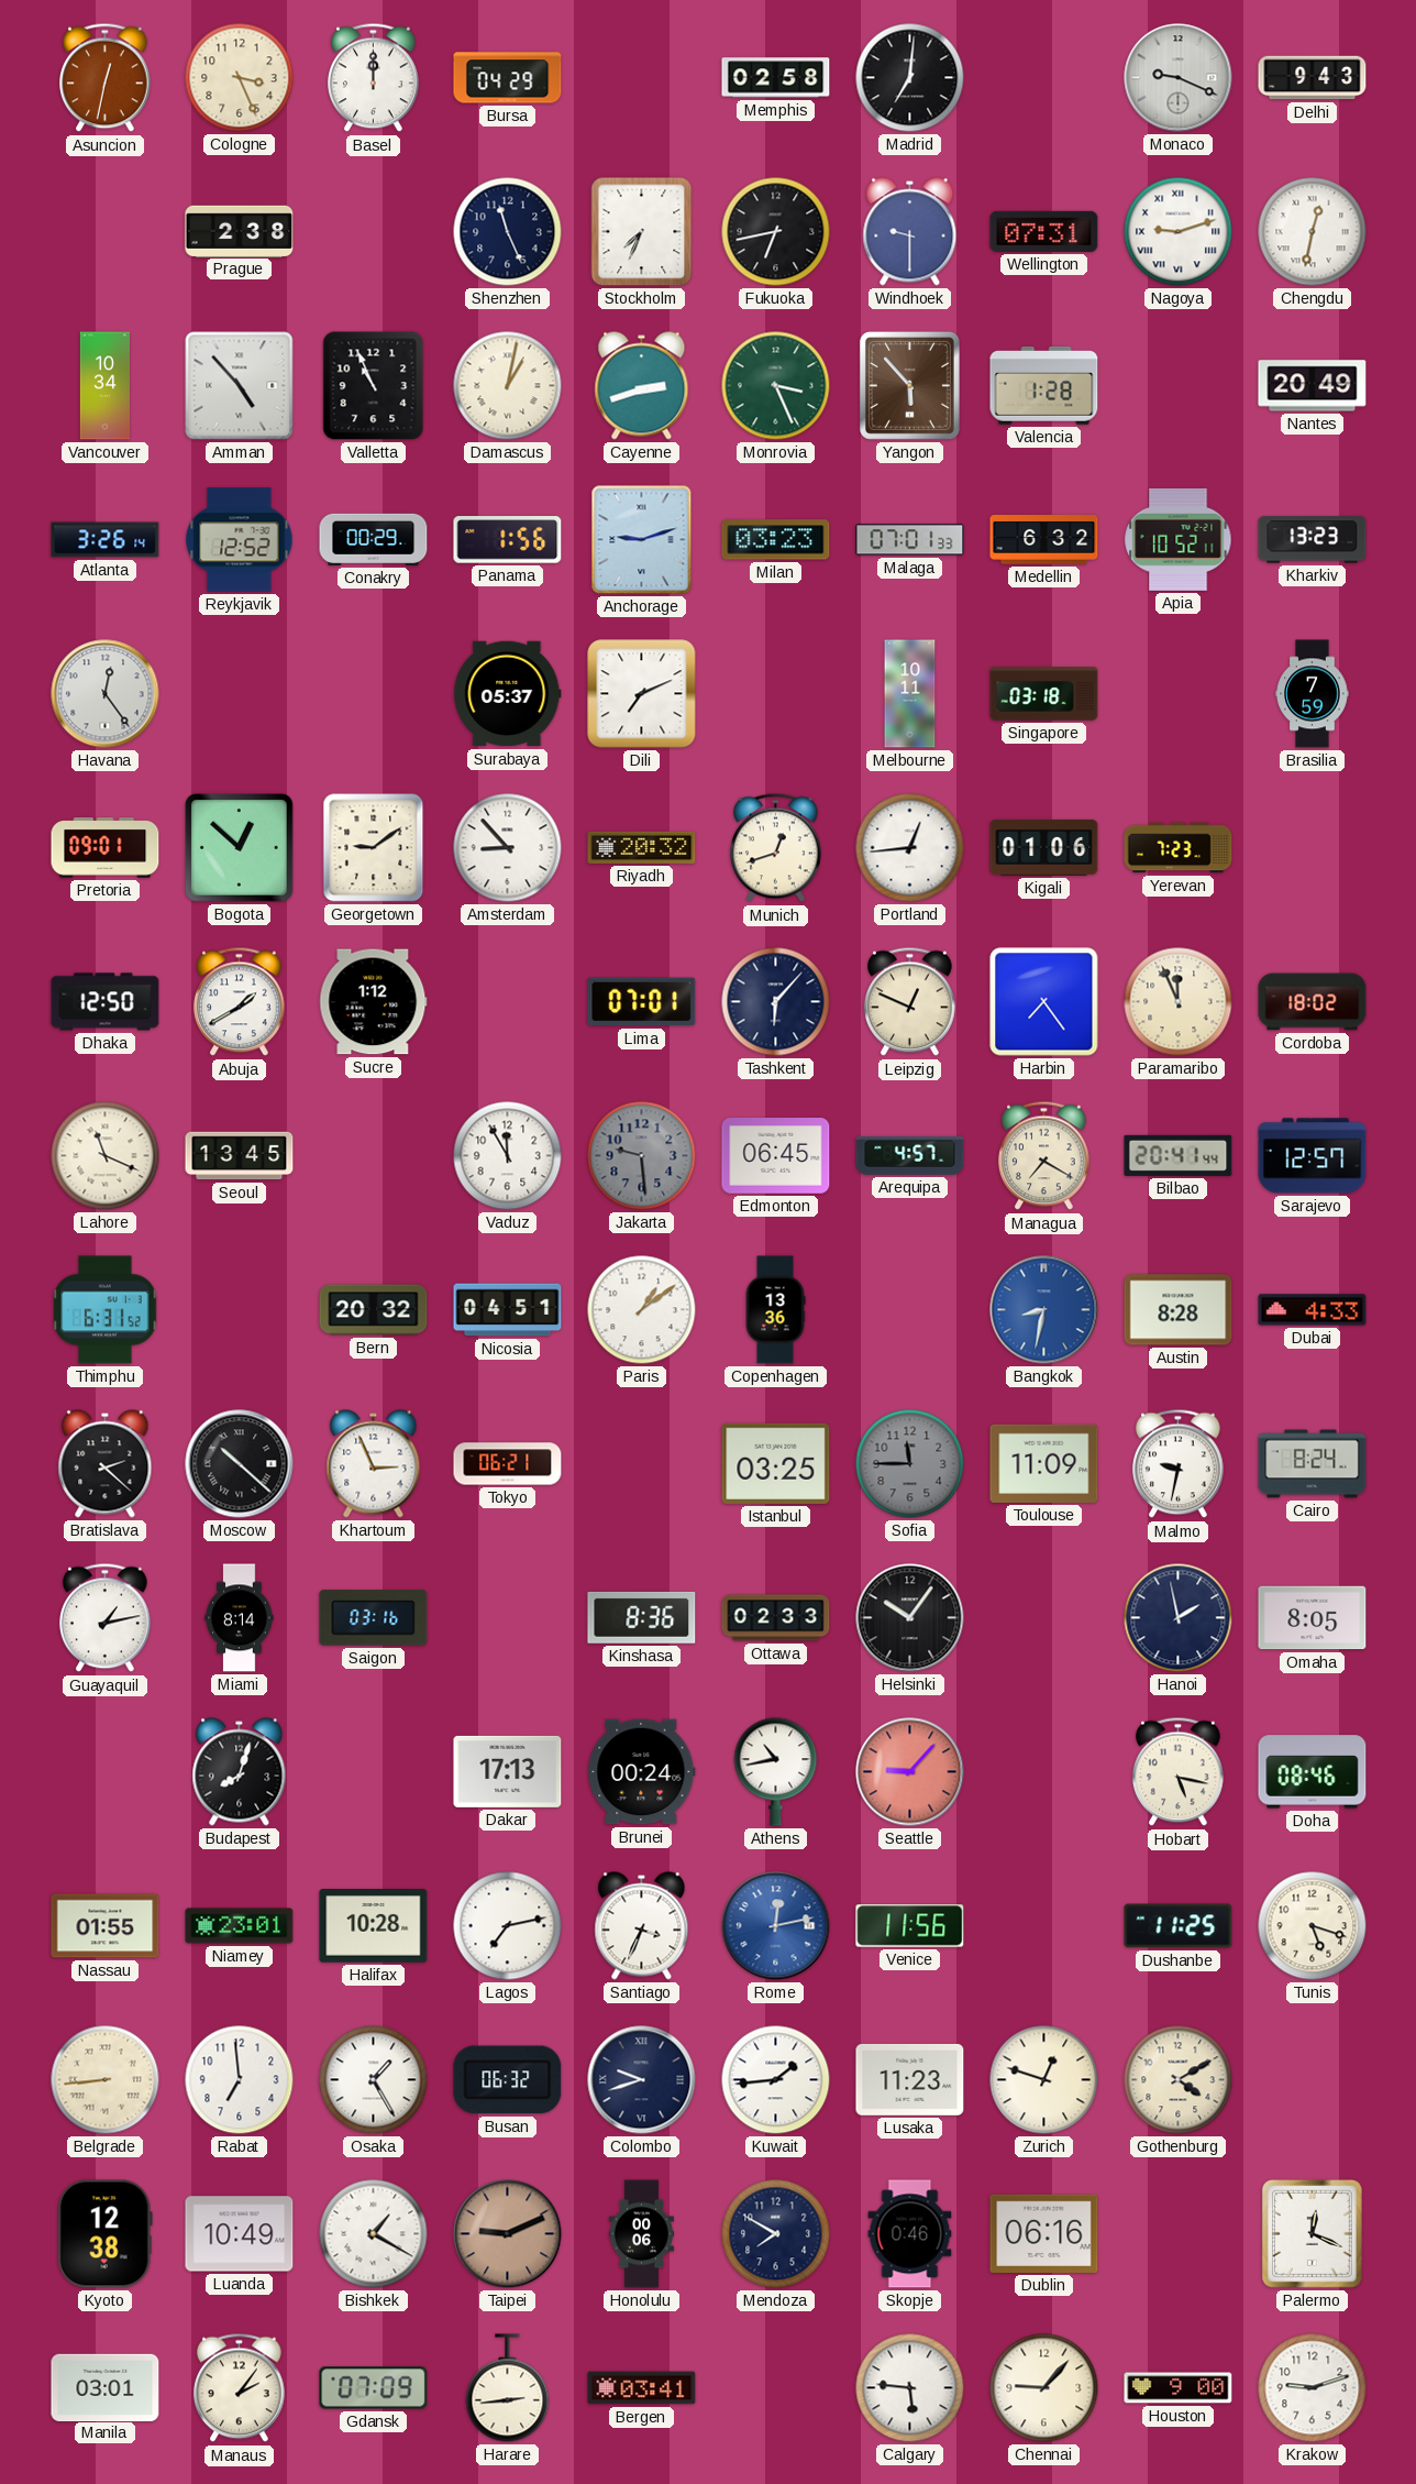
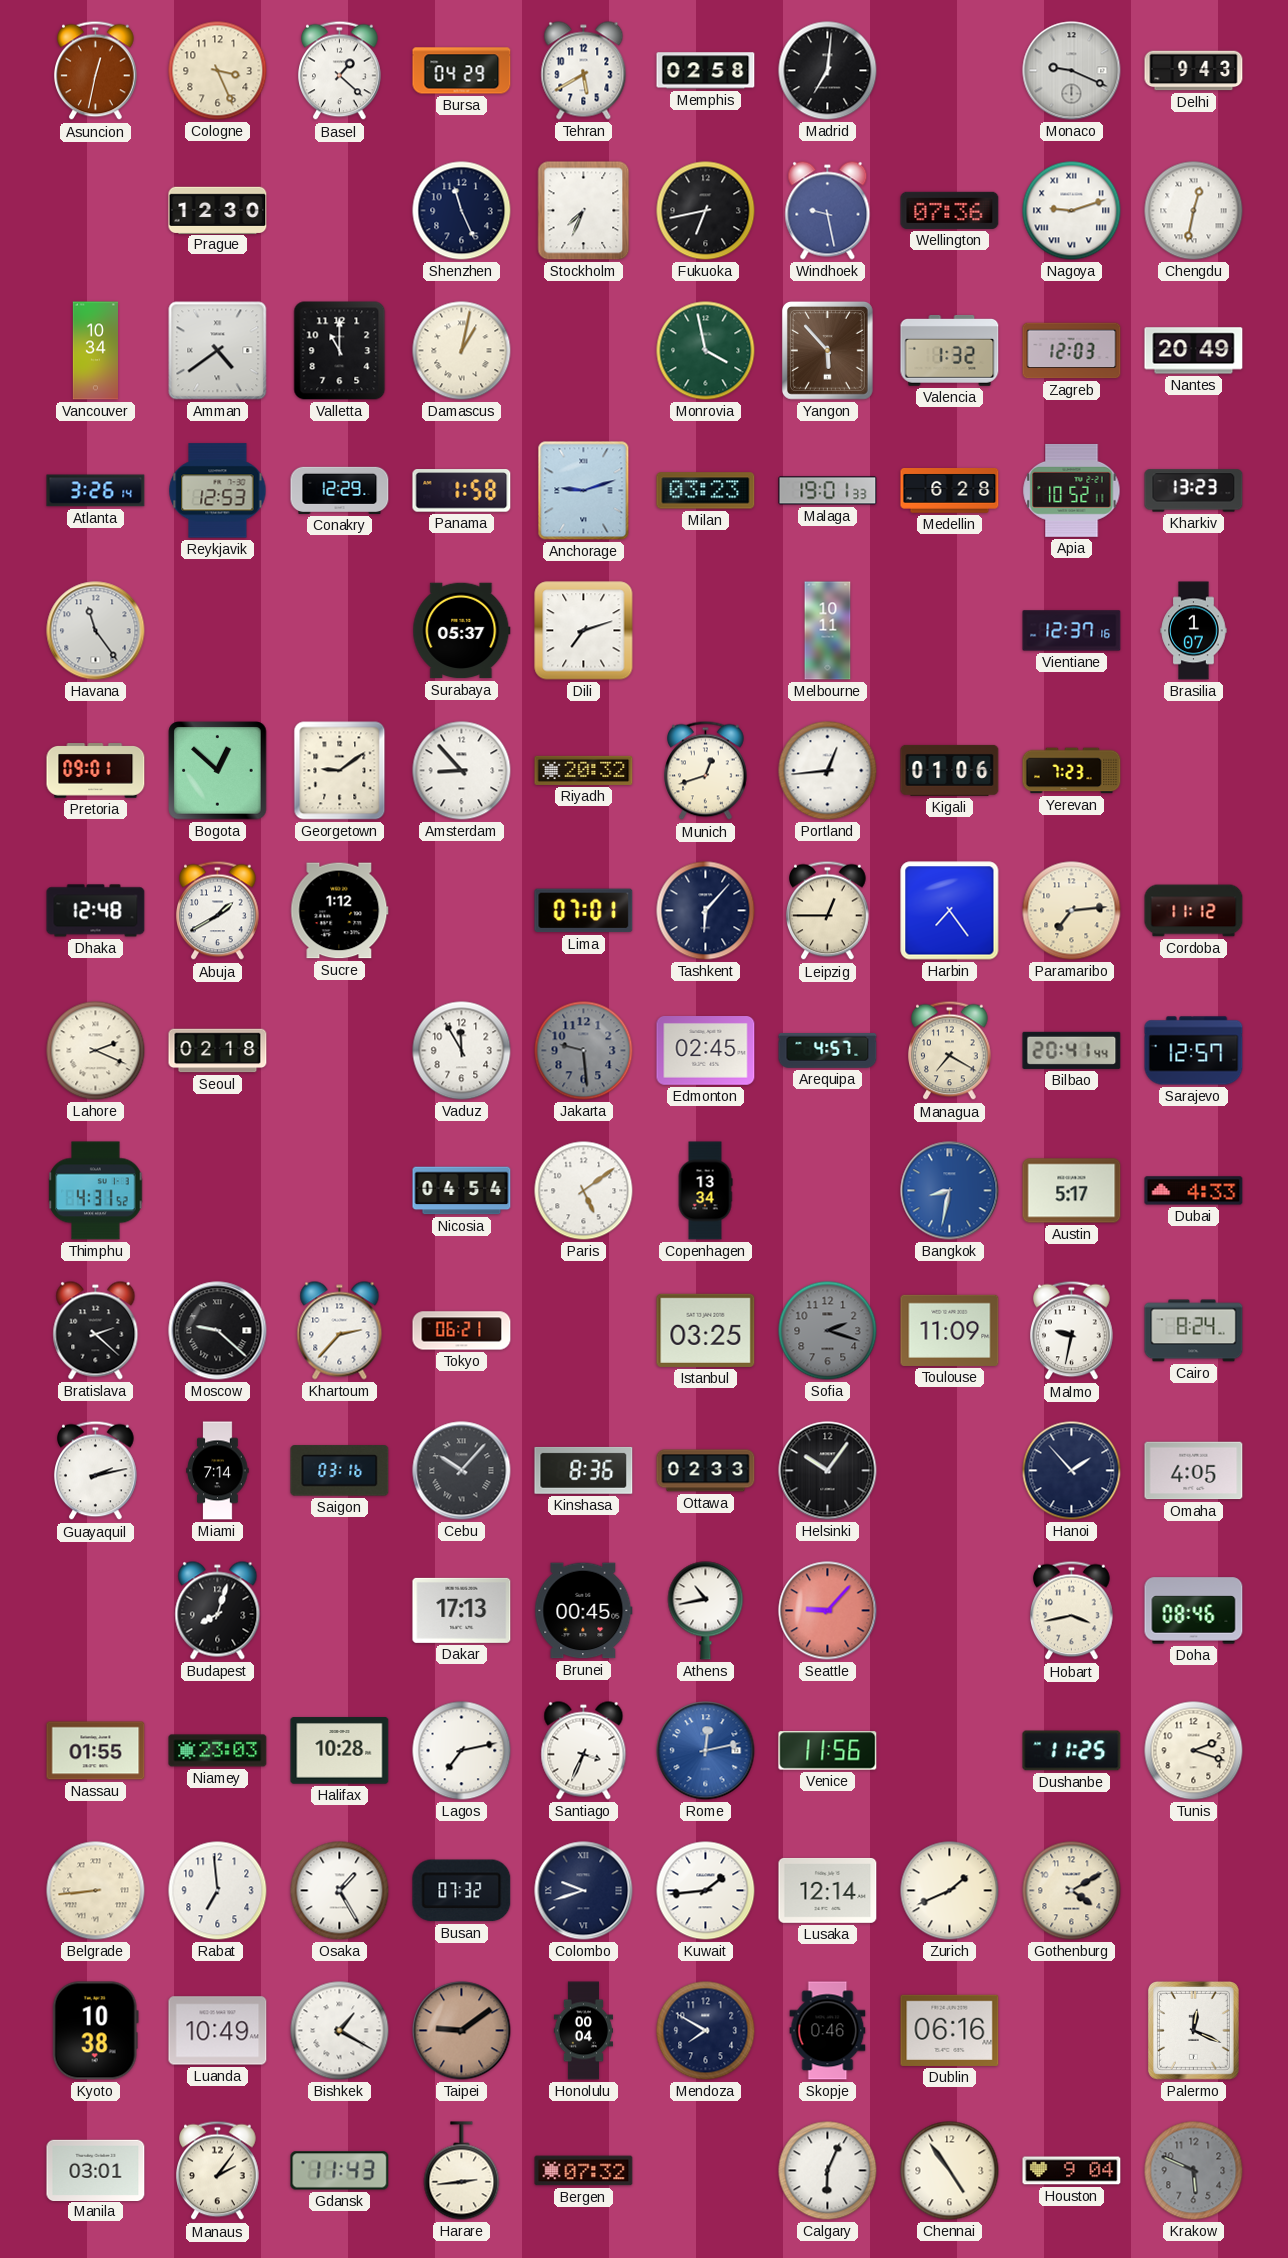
Basel: 12:00 -> 1:22
Tehran: none -> 5:40
Prague: 2:38 -> 12:30
Windhoek: 9:30 -> 9:28
Wellington: 07:31 -> 07:36
Amman: 4:53 -> 4:39
Valletta: 10:56 -> 11:00
Cayenne: 2:42 -> none
Monrovia: 3:26 -> 3:58
Valencia: 1:28 -> 1:32
Zagreb: none -> 12:03
Reykjavik: 12:52 -> 12:53
Conakry: 00:29 -> 12:29
Panama: 1:56 -> 1:58
Malaga: 07:01 -> 19:01
Medellin: 6:32 -> 6:28
Havana: 12:24 -> 11:24
Dili: 7:11 -> 7:12
Singapore: 03:18 -> none
Vientiane: none -> 12:37
Brasilia: 7:59 -> 1:07
Dhaka: 12:50 -> 12:48
Leipzig: 12:49 -> 12:45
Paramaribo: 11:56 -> 7:14
Cordoba: 18:02 -> 11:12
Lahore: 11:19 -> 2:19
Seoul: 13:45 -> 02:18
Edmonton: 06:45 -> 02:45
Thimphu: 6:31 -> 4:31
Bern: 20:32 -> none
Nicosia: 04:51 -> 04:54
Paris: 1:09 -> 5:09
Copenhagen: 13:36 -> 13:34
Austin: 8:28 -> 5:17
Moscow: 10:22 -> 9:22
Khartoum: 2:56 -> 2:37
Sofia: 11:45 -> 2:18
Guayaquil: 1:13 -> 2:13
Miami: 8:14 -> 7:14
Cebu: none -> 10:07
Hanoi: 1:58 -> 1:53
Omaha: 8:05 -> 4:05
Brunei: 00:24 -> 00:45
Hobart: 5:17 -> 3:43
Niamey: 23:01 -> 23:03
Tunis: 5:18 -> 2:18
Busan: 06:32 -> 07:32
Lusaka: 11:23 -> 12:14
Zurich: 12:48 -> 1:41
Kyoto: 12:38 -> 10:38
Taipei: 9:11 -> 9:09
Honolulu: 00:06 -> 00:04
Gdansk: 07:09 -> 11:43
Bergen: 03:41 -> 07:32
Calgary: 5:46 -> 6:04
Chennai: 9:07 -> 4:54
Houston: 9:00 -> 9:04
Krakow: 9:12 -> 5:49
Krakow dial: white -> grey
